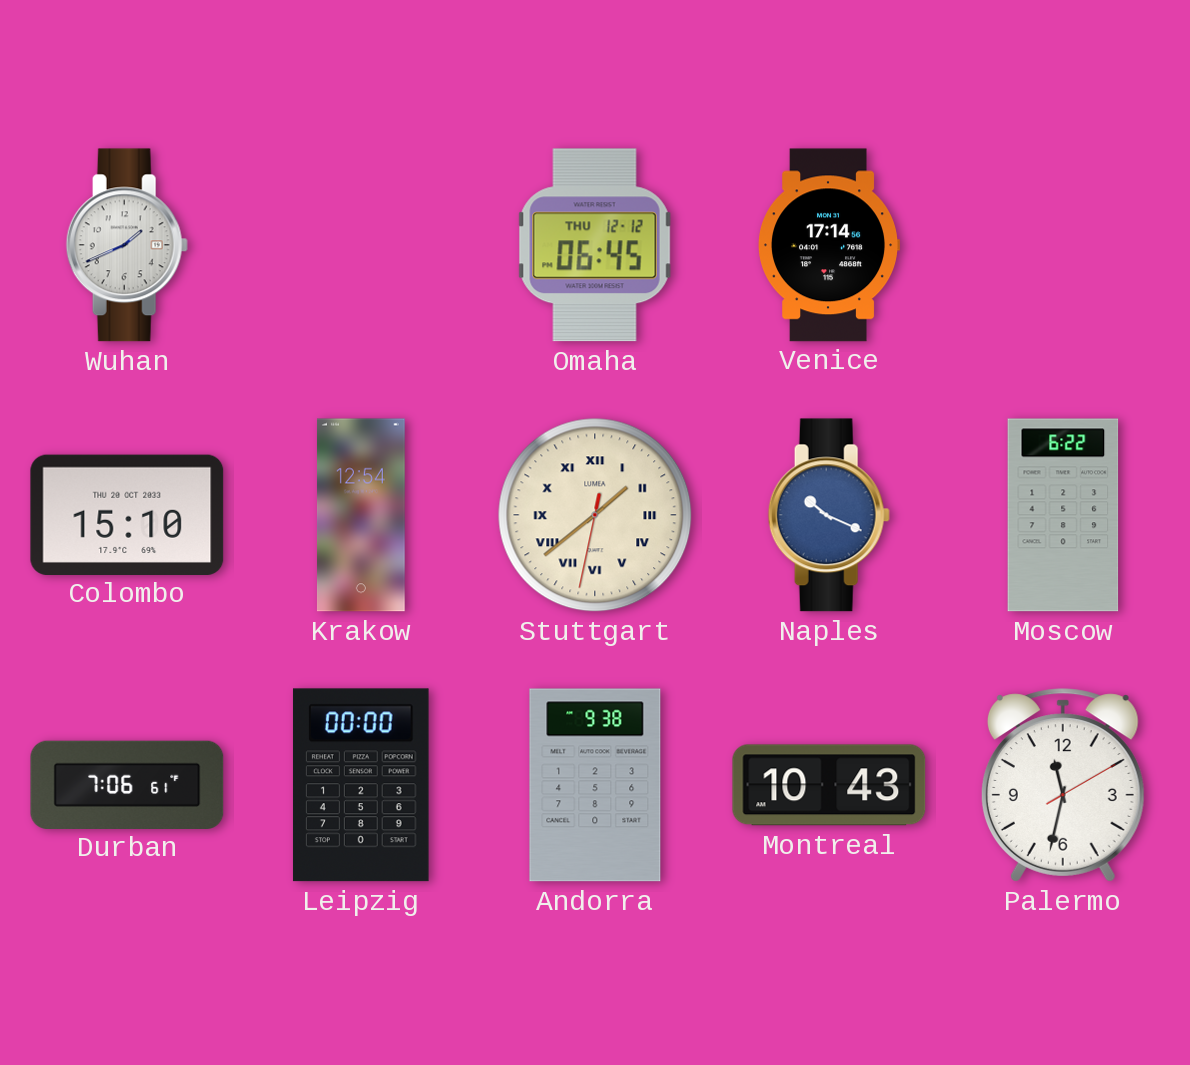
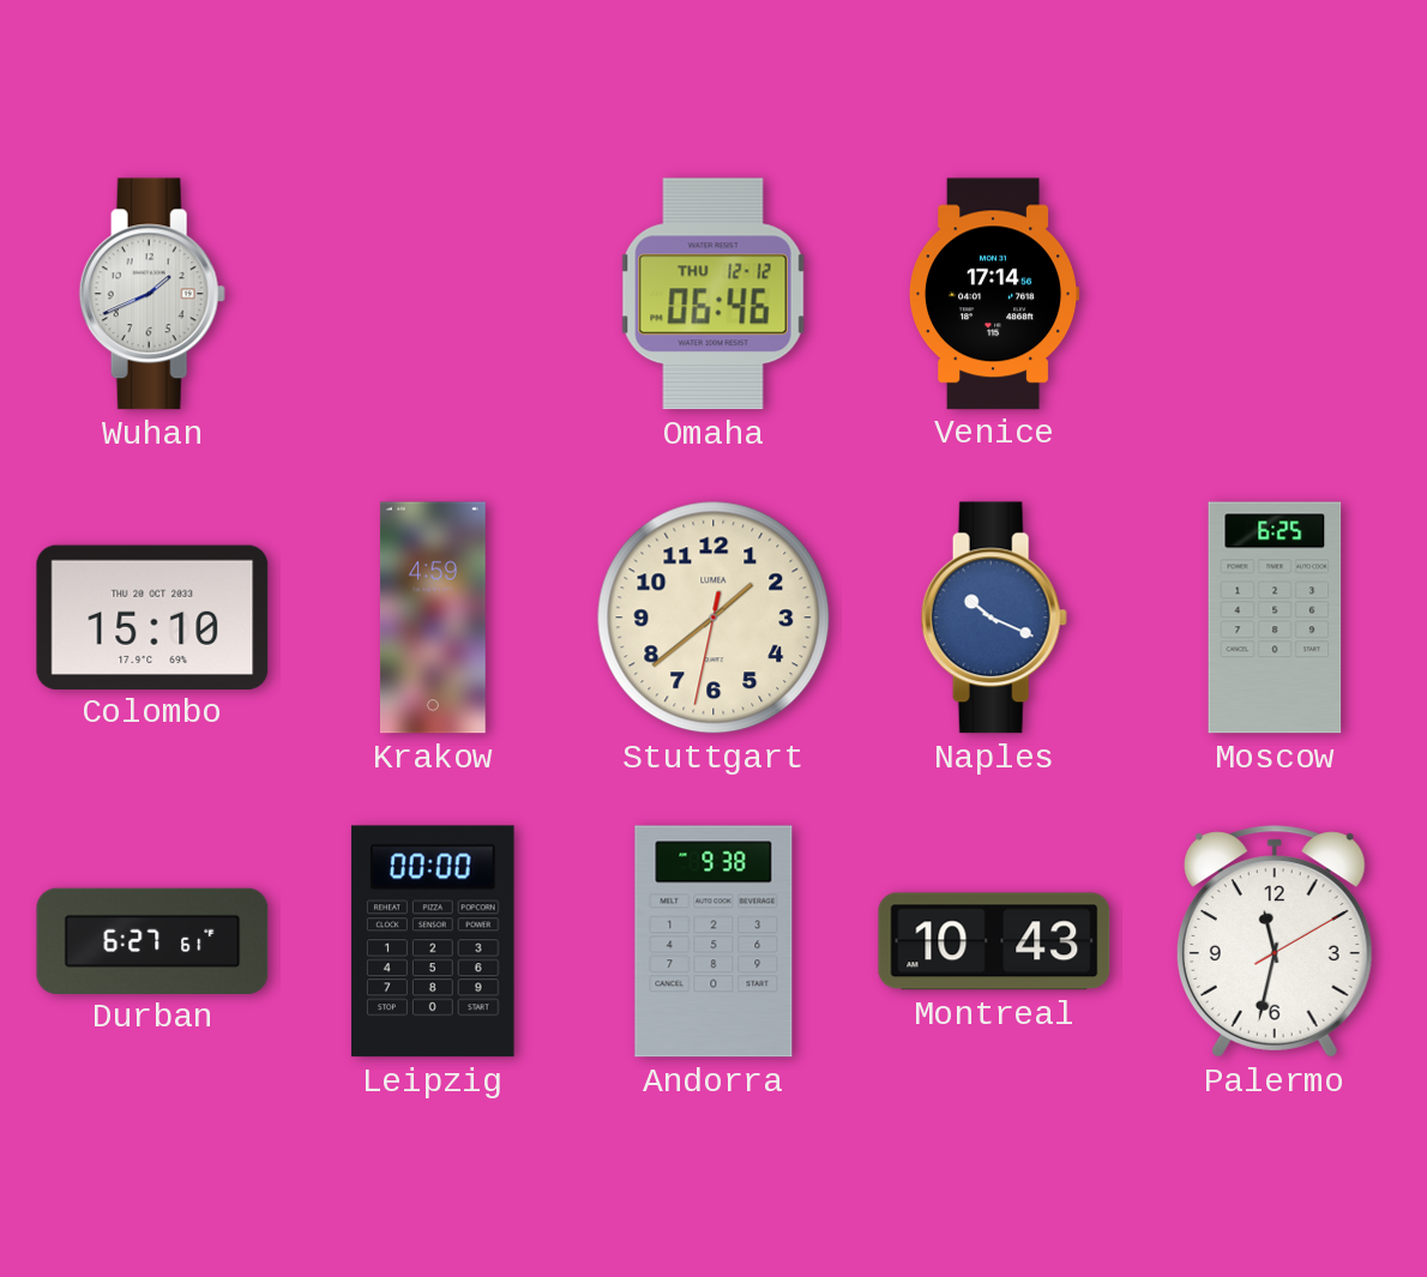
Omaha: 06:45 -> 06:46
Krakow: 12:54 -> 4:59
Stuttgart numerals: Roman -> Arabic
Moscow: 6:22 -> 6:25
Durban: 7:06 -> 6:27
